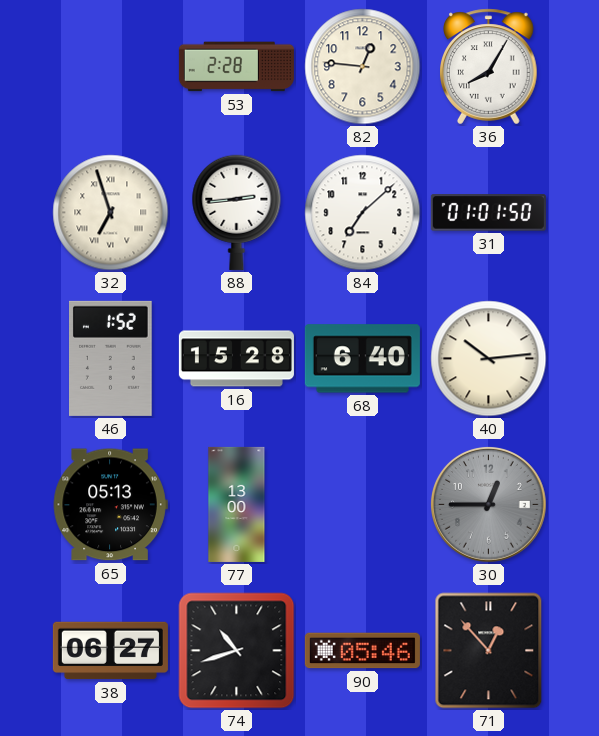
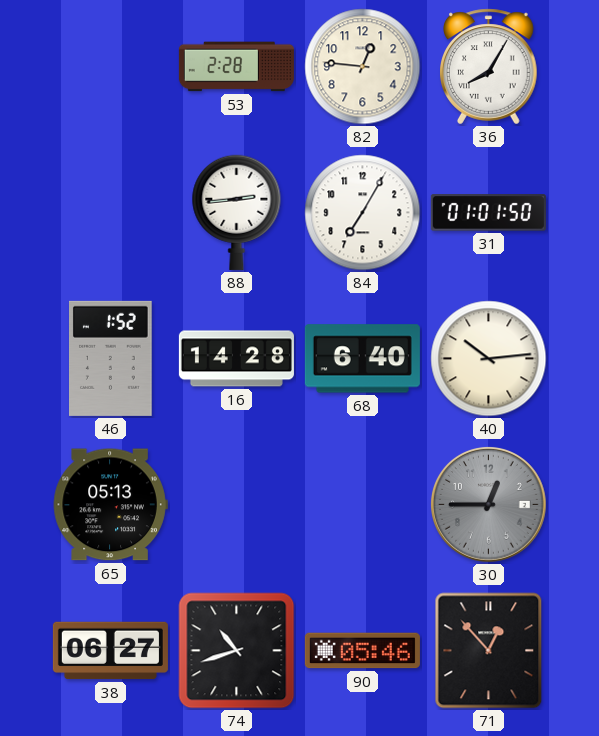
32: 6:57 -> none
84: 7:08 -> 7:05
16: 15:28 -> 14:28
77: 13:00 -> none
